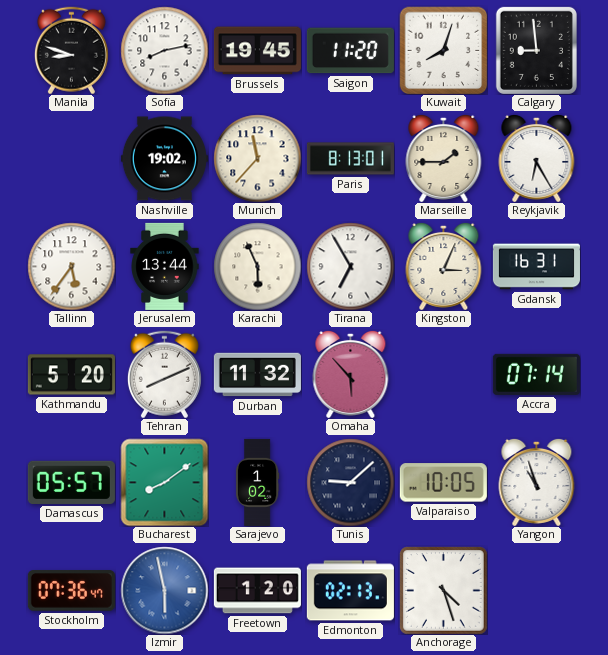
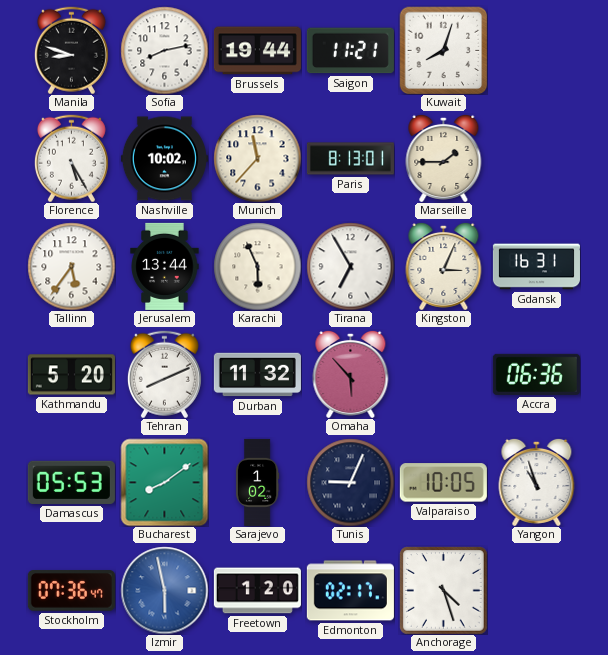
Brussels: 19:45 -> 19:44
Saigon: 11:20 -> 11:21
Calgary: 8:59 -> none
Florence: none -> 5:25
Nashville: 19:02 -> 10:02
Reykjavik: 6:25 -> none
Accra: 07:14 -> 06:36
Damascus: 05:57 -> 05:53
Tunis: 9:08 -> 9:04
Edmonton: 02:13 -> 02:17
